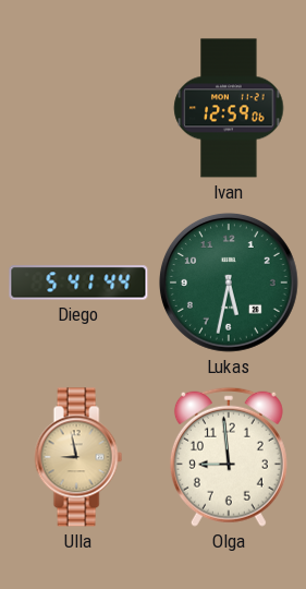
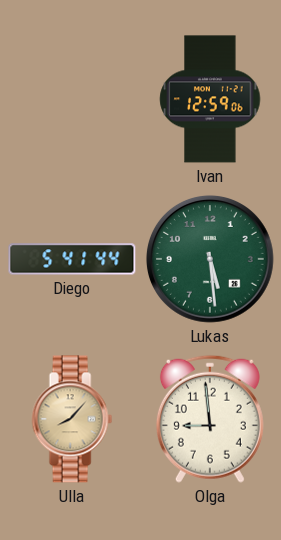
Lukas: 5:32 -> 5:29
Ulla: 8:58 -> 8:07
